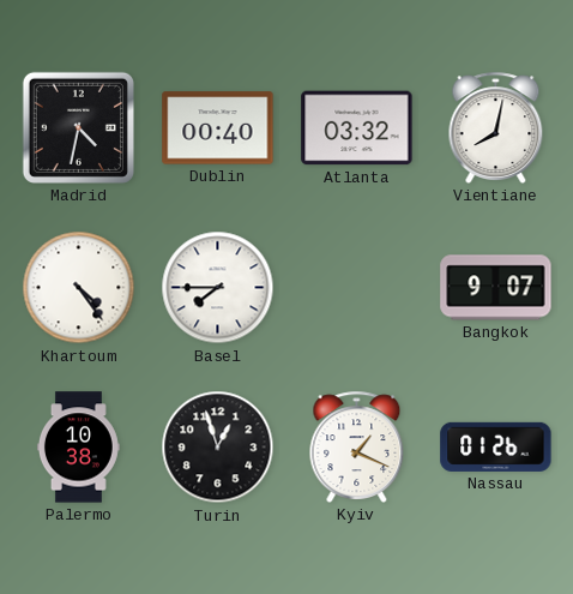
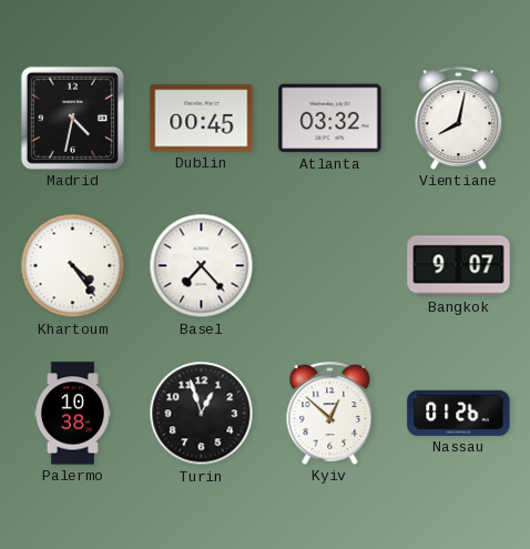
Dublin: 00:40 -> 00:45
Basel: 7:45 -> 7:23
Kyiv: 1:19 -> 12:52
